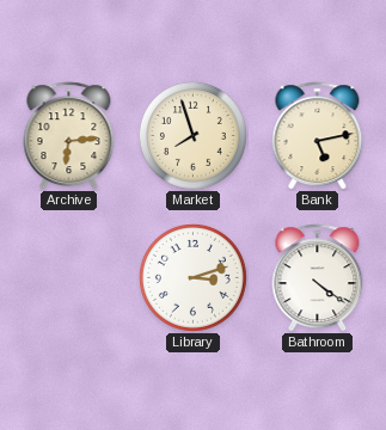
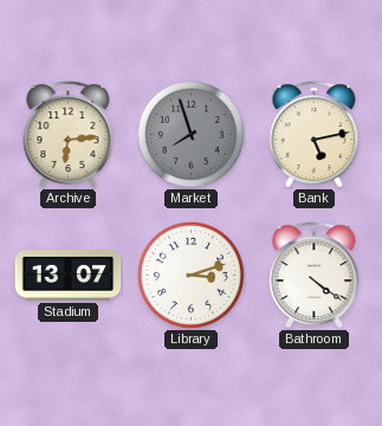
Market dial: cream -> grey
Stadium: none -> 13:07
